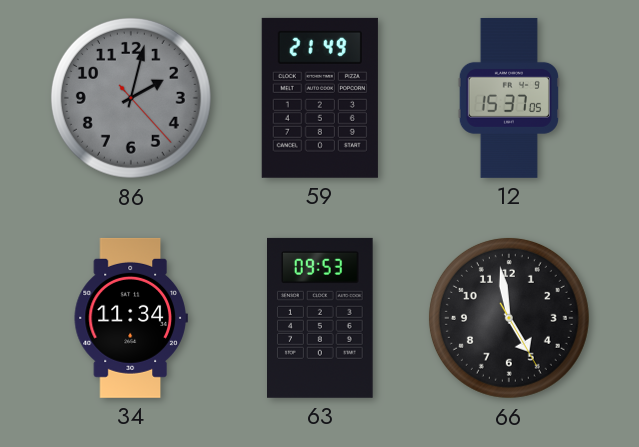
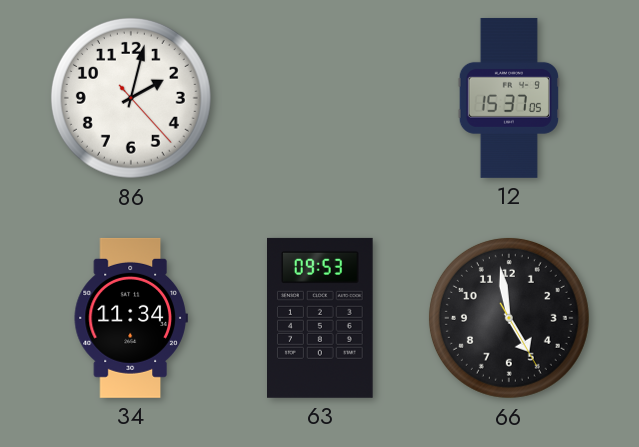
86 dial: grey -> white
59: 21:49 -> none
